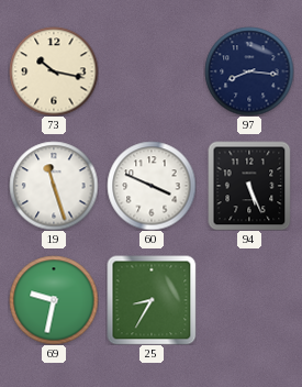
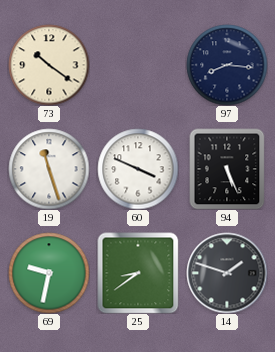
73: 10:17 -> 10:21
25: 8:35 -> 8:39
14: none -> 1:48
